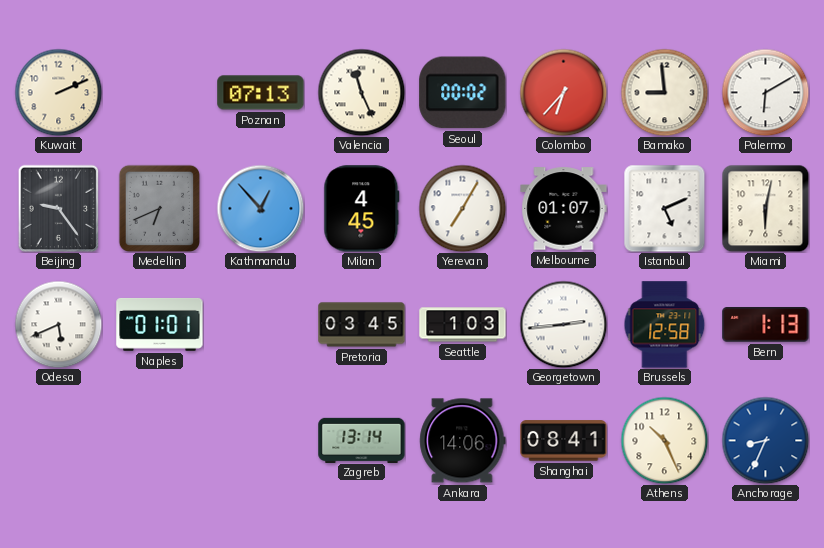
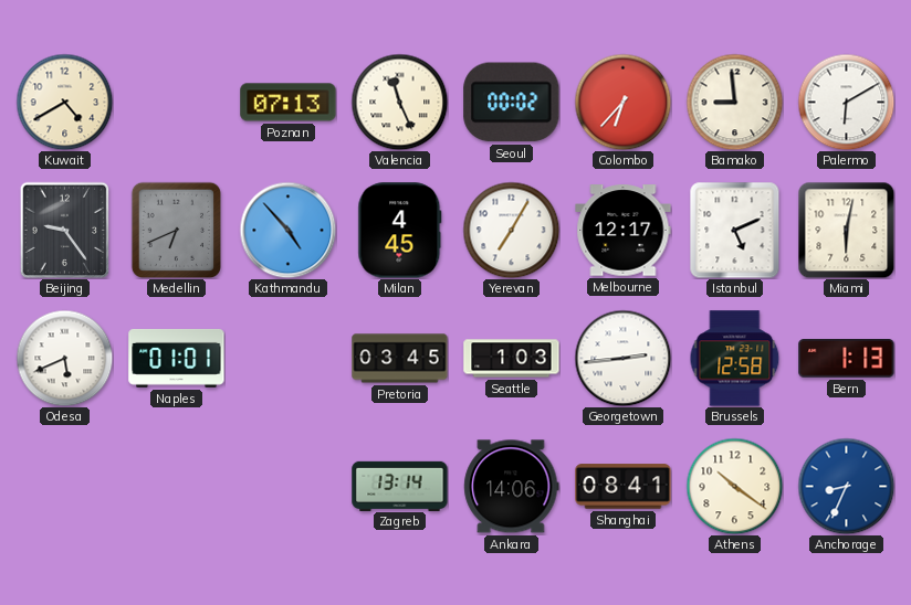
Kuwait: 2:11 -> 4:40
Kathmandu: 12:53 -> 4:53
Melbourne: 01:07 -> 12:17
Athens: 10:26 -> 10:21
